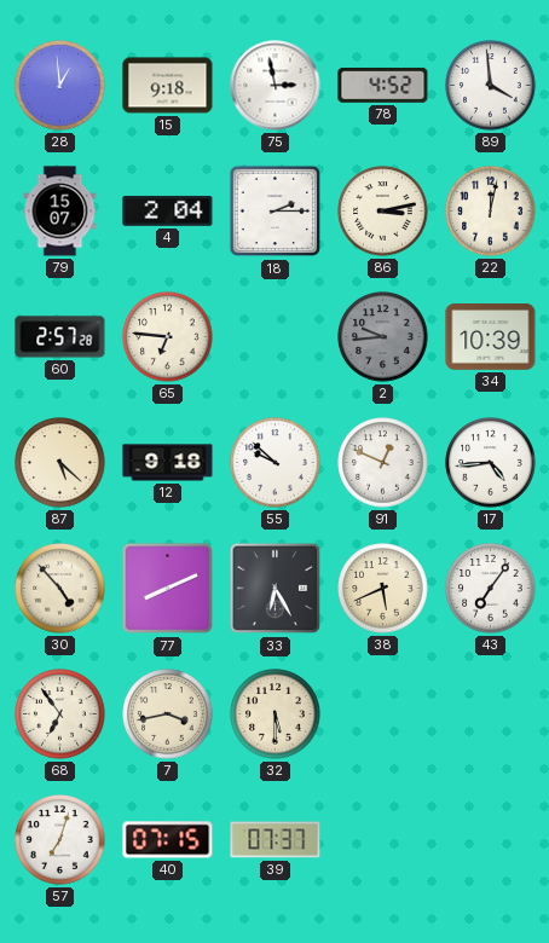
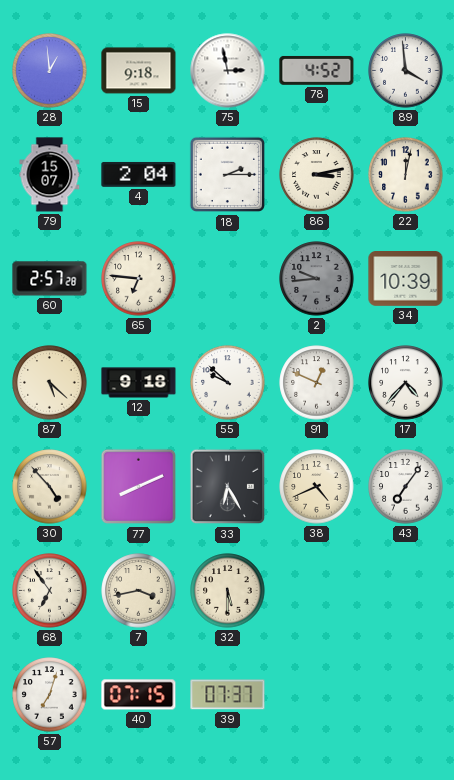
17: 4:44 -> 4:37
38: 5:41 -> 4:41
